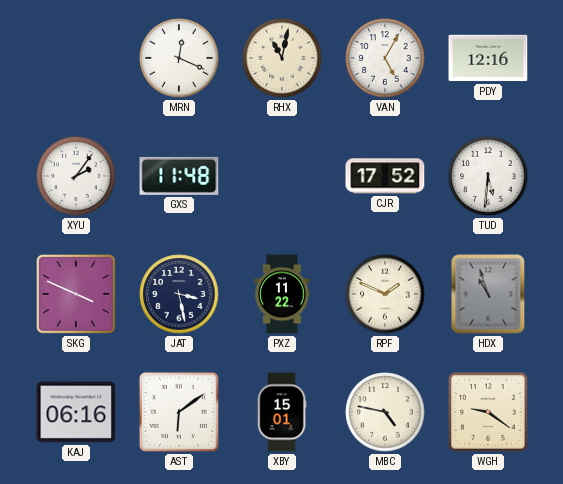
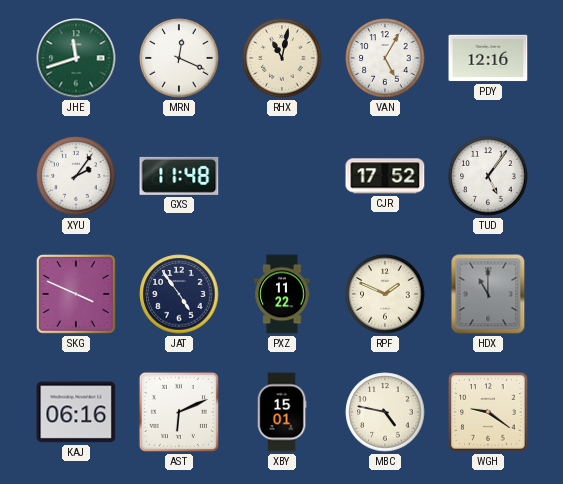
JHE: none -> 11:42
TUD: 5:31 -> 5:06
JAT: 3:28 -> 4:54
HDX: 10:57 -> 11:00
AST: 6:09 -> 6:11
